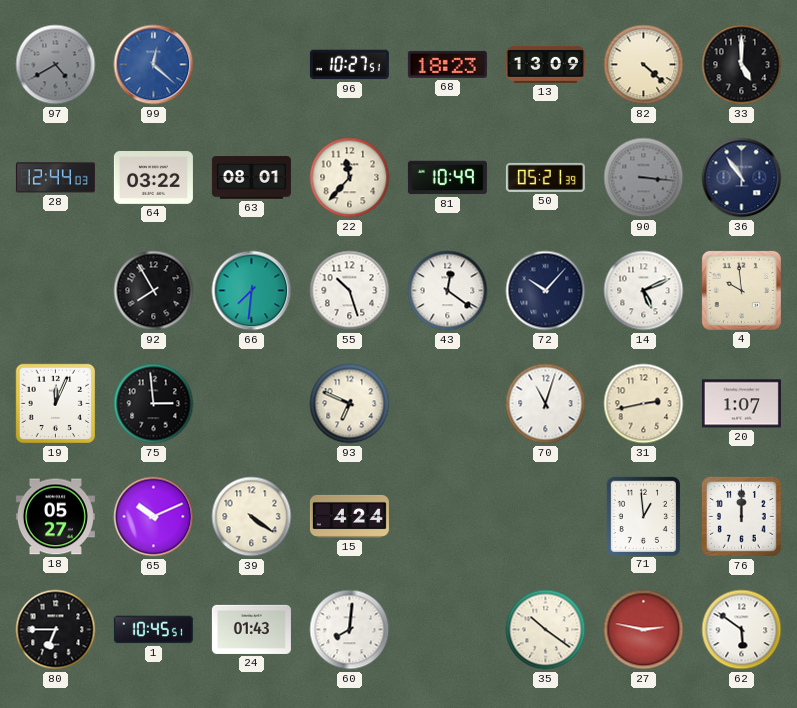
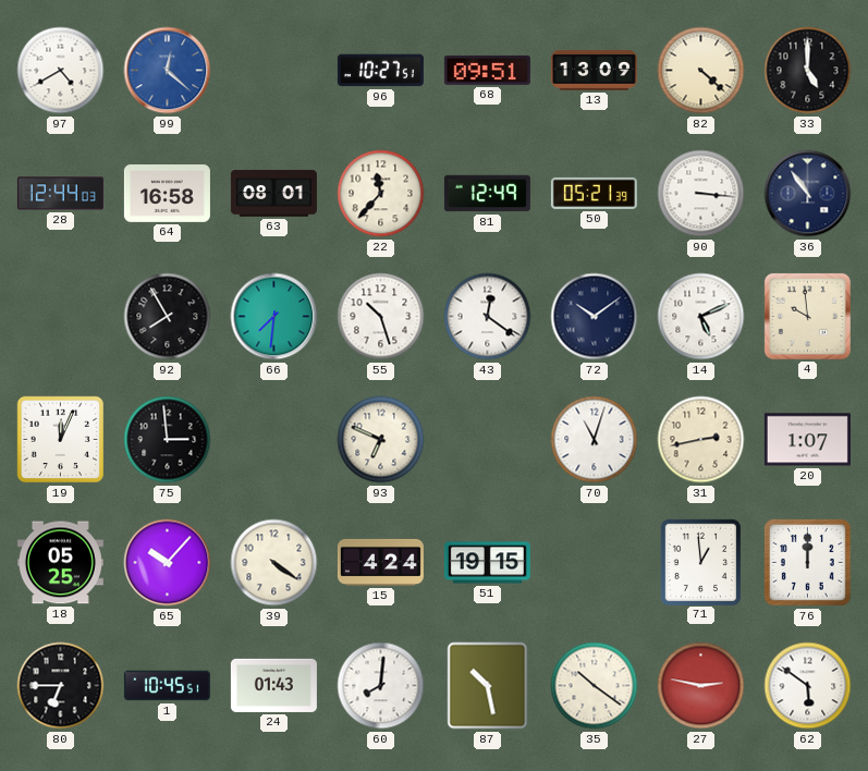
97 dial: grey -> white
68: 18:23 -> 09:51
64: 03:22 -> 16:58
81: 10:49 -> 12:49
90 dial: grey -> white
72: 10:07 -> 10:09
18: 05:27 -> 05:25
65: 10:11 -> 10:07
51: none -> 19:15
87: none -> 10:28
